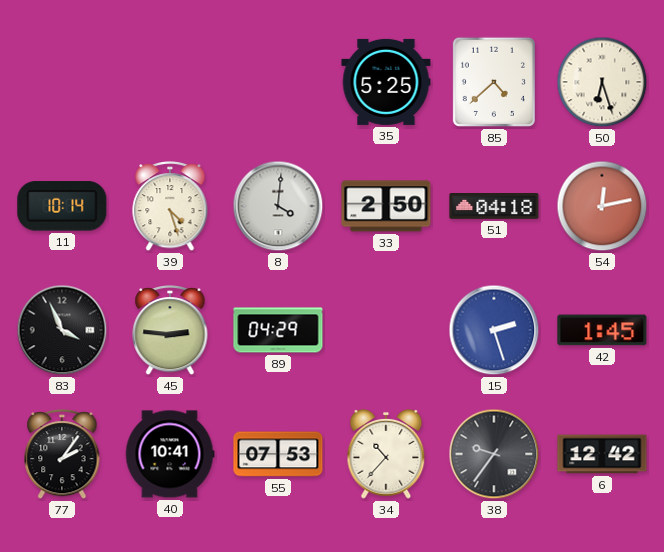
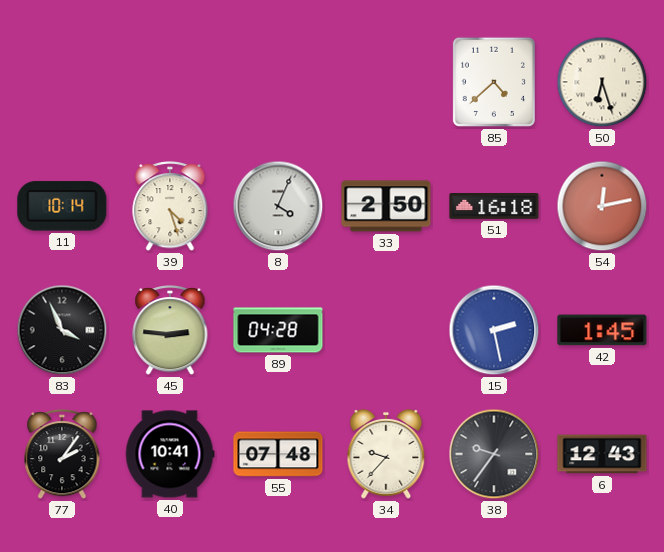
35: 5:25 -> none
8: 4:01 -> 4:04
51: 04:18 -> 16:18
89: 04:29 -> 04:28
15: 2:27 -> 2:28
55: 07:53 -> 07:48
34: 10:37 -> 9:37
6: 12:42 -> 12:43
